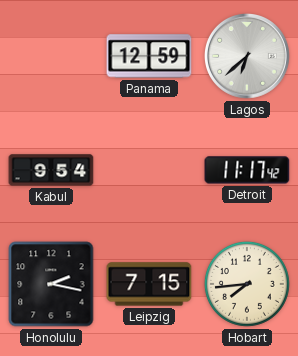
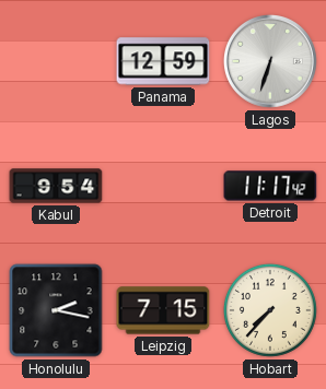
Lagos: 6:38 -> 6:33
Hobart: 7:44 -> 7:37
